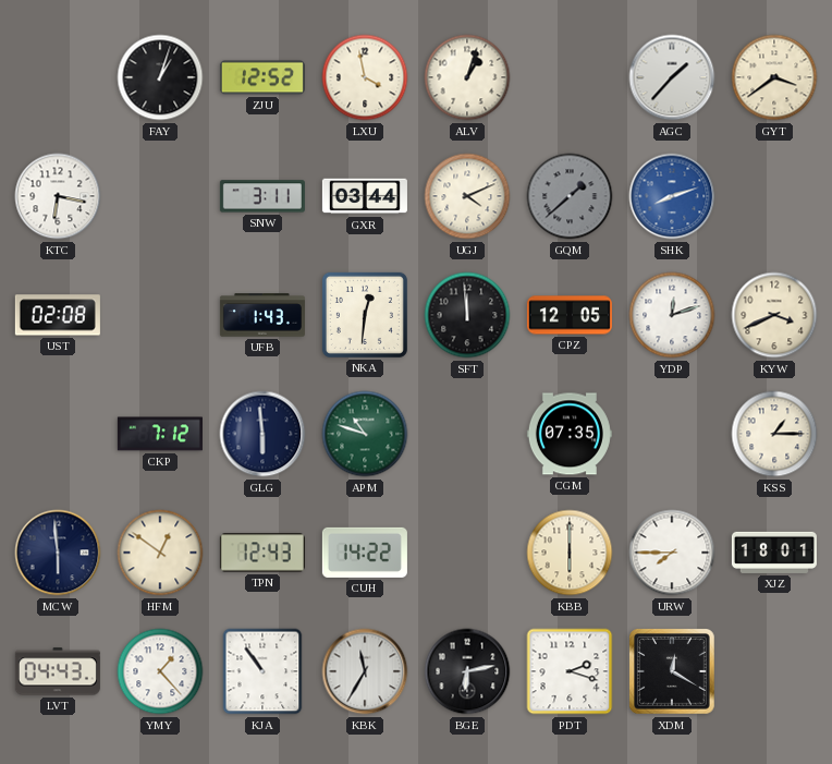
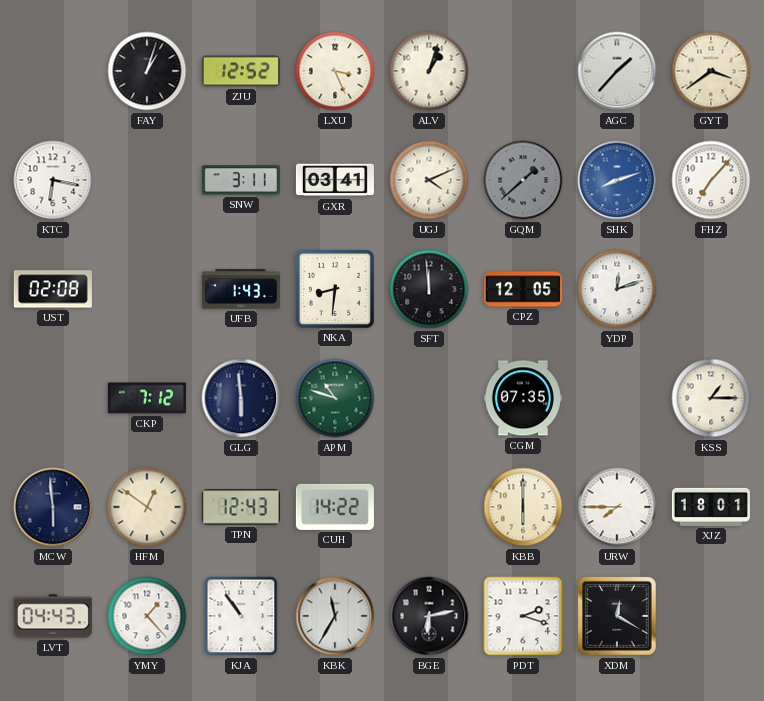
LXU: 3:58 -> 3:26
GXR: 03:44 -> 03:41
FHZ: none -> 7:07
NKA: 12:31 -> 8:31
KYW: 3:41 -> none
